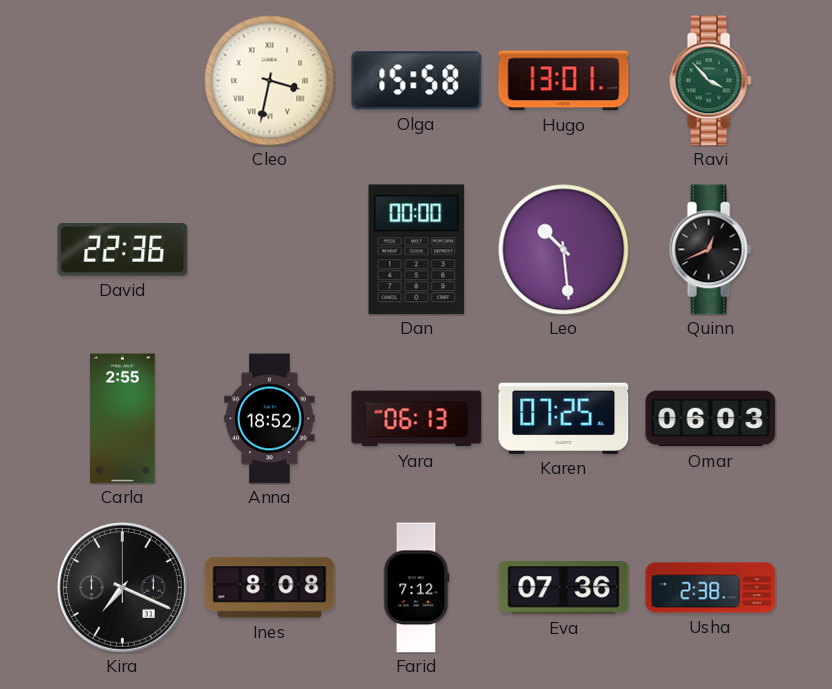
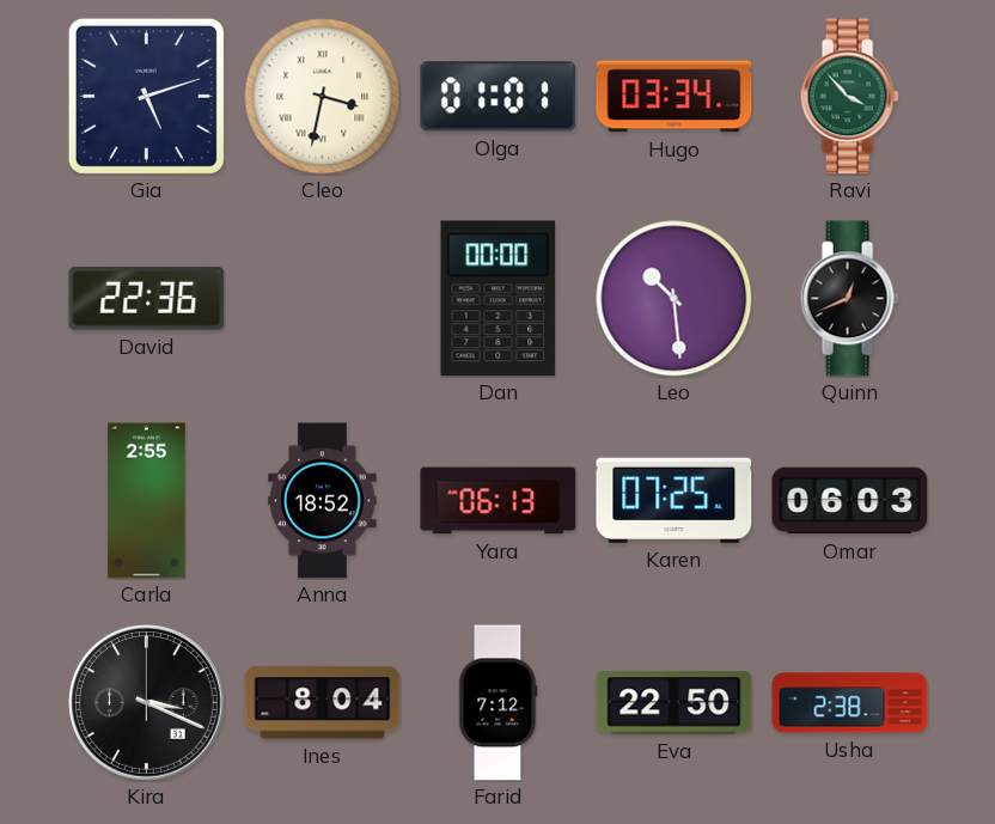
Gia: none -> 5:12
Olga: 15:58 -> 01:01
Hugo: 13:01 -> 03:34
Kira: 7:19 -> 3:19
Ines: 8:08 -> 8:04
Eva: 07:36 -> 22:50
